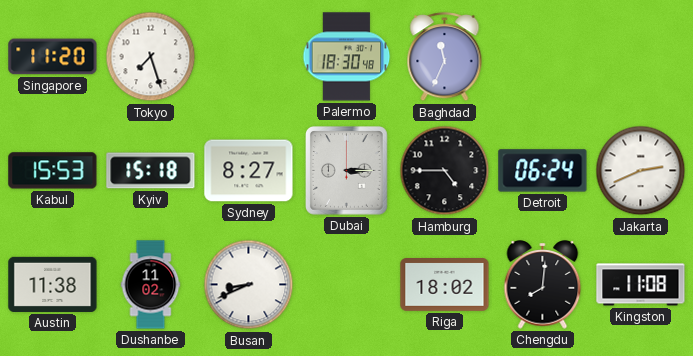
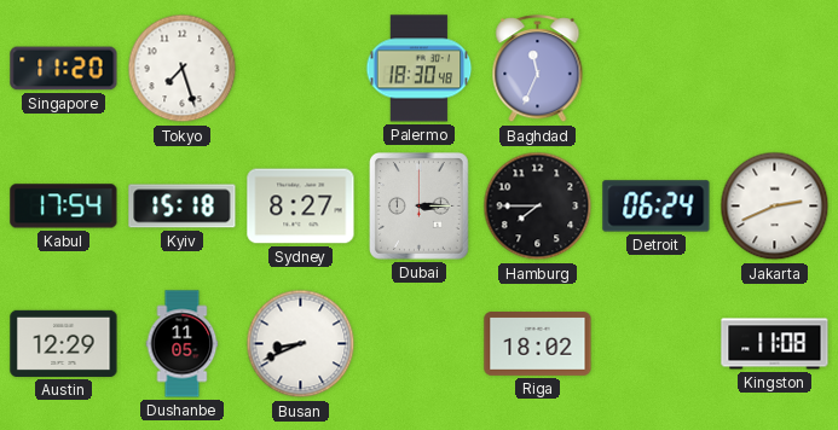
Kabul: 15:53 -> 17:54
Hamburg: 4:45 -> 7:45
Austin: 11:38 -> 12:29
Dushanbe: 11:02 -> 11:05
Chengdu: 8:01 -> none
